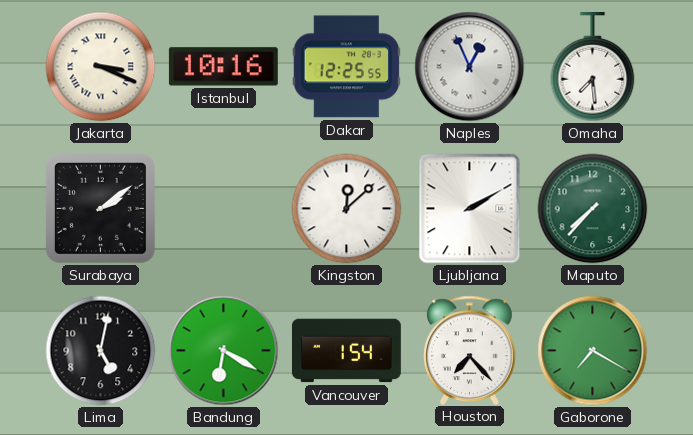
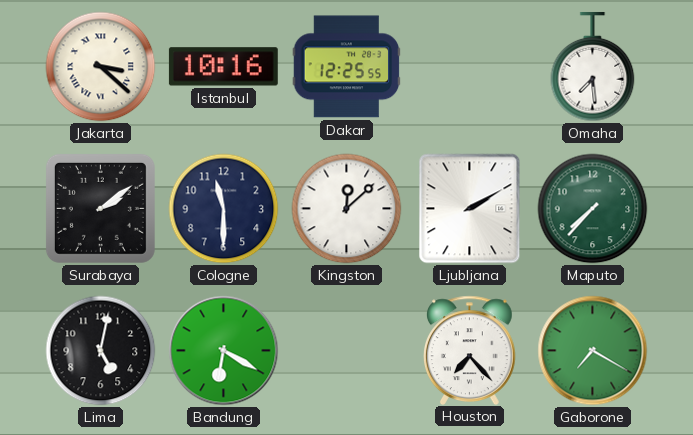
Jakarta: 3:19 -> 3:22
Naples: 12:56 -> none
Cologne: none -> 11:30
Vancouver: 1:54 -> none
